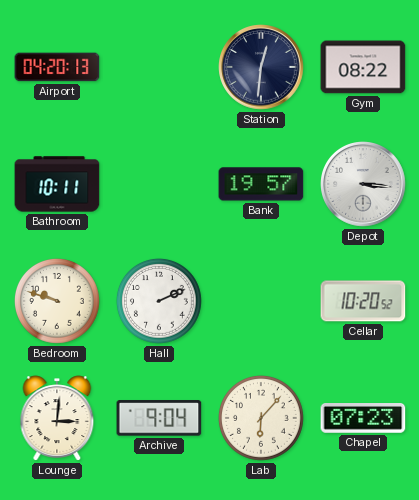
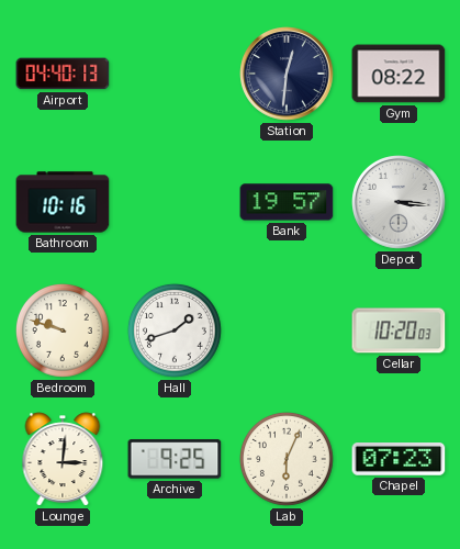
Airport: 04:20 -> 04:40
Bathroom: 10:11 -> 10:16
Hall: 2:11 -> 1:42
Cellar: 10:20:52 -> 10:20:03
Archive: 9:04 -> 9:25
Lab: 6:07 -> 6:04
